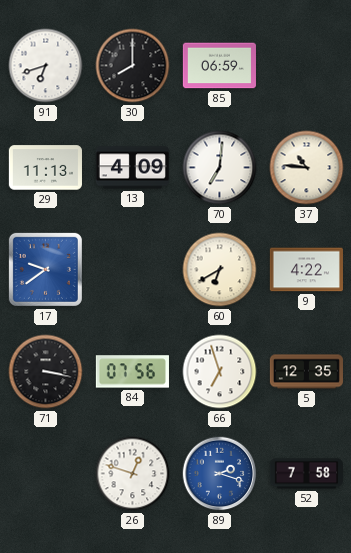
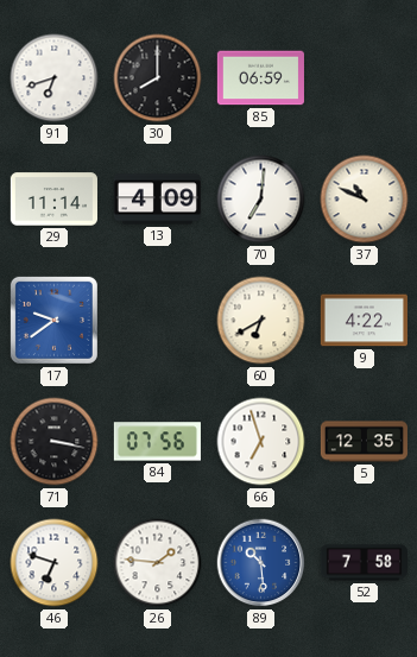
29: 11:13 -> 11:14
37: 10:46 -> 10:49
46: none -> 6:48
26: 12:48 -> 1:46
89: 2:18 -> 10:29
